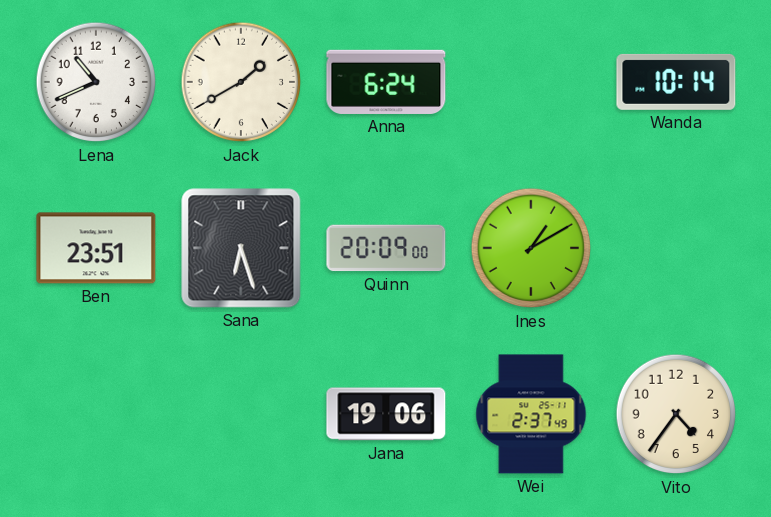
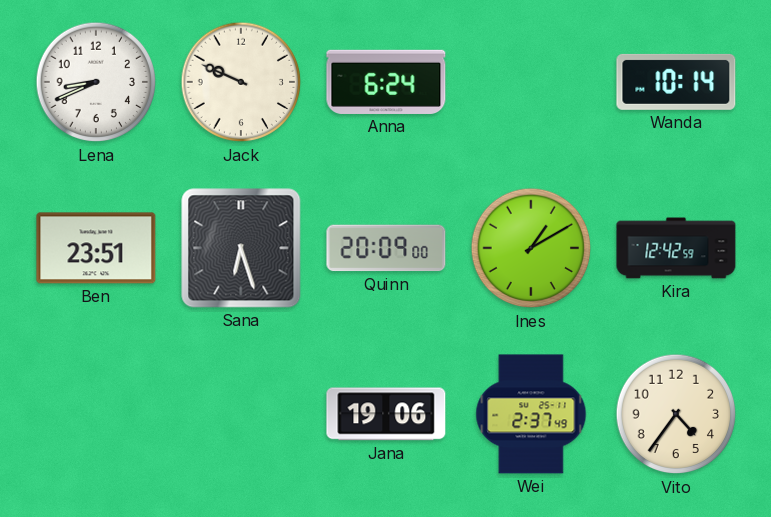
Lena: 10:41 -> 8:41
Jack: 1:40 -> 9:49
Kira: none -> 12:42
